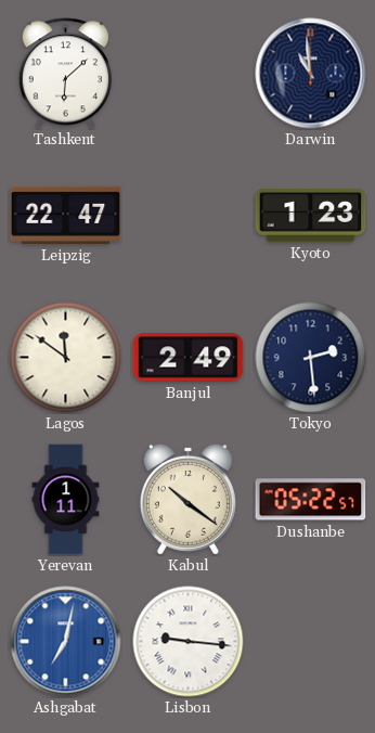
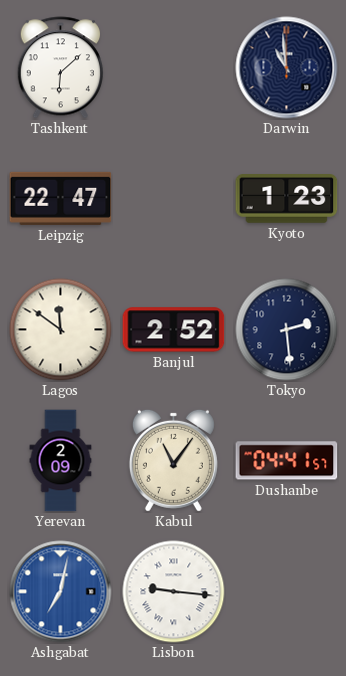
Banjul: 2:49 -> 2:52
Yerevan: 1:11 -> 2:09
Kabul: 10:21 -> 11:06
Dushanbe: 05:22 -> 04:41
